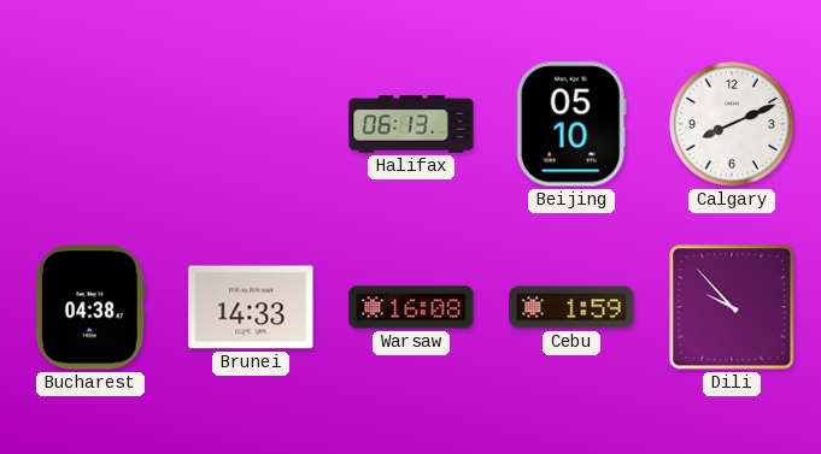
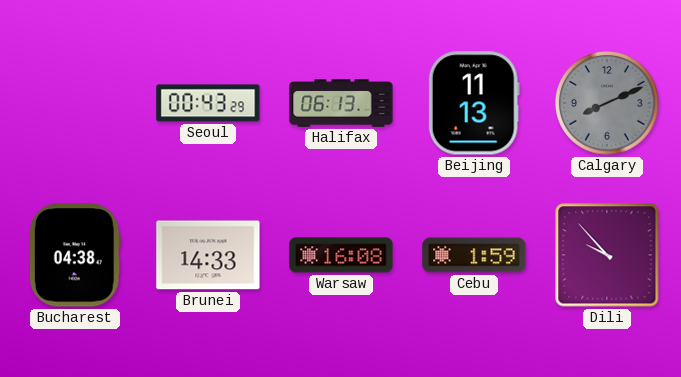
Seoul: none -> 00:43
Beijing: 05:10 -> 11:13
Calgary dial: white -> grey
